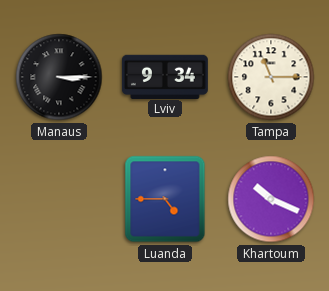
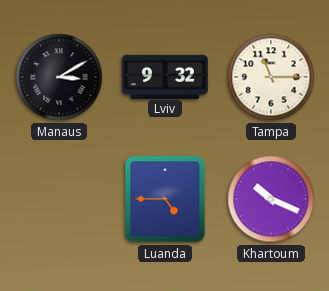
Manaus: 3:15 -> 3:10
Lviv: 9:34 -> 9:32
